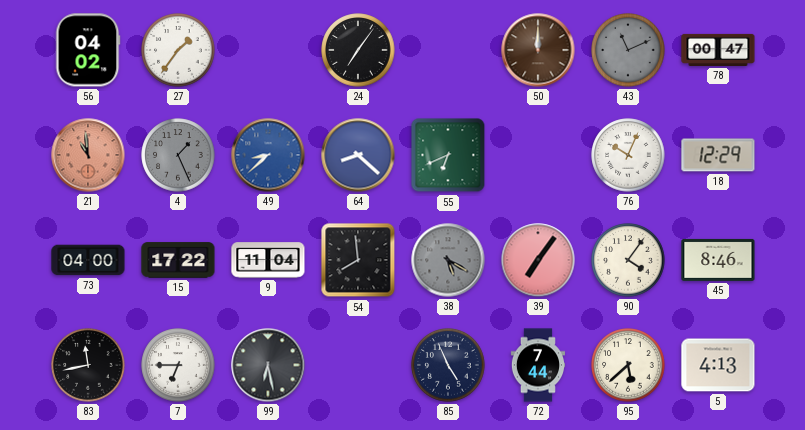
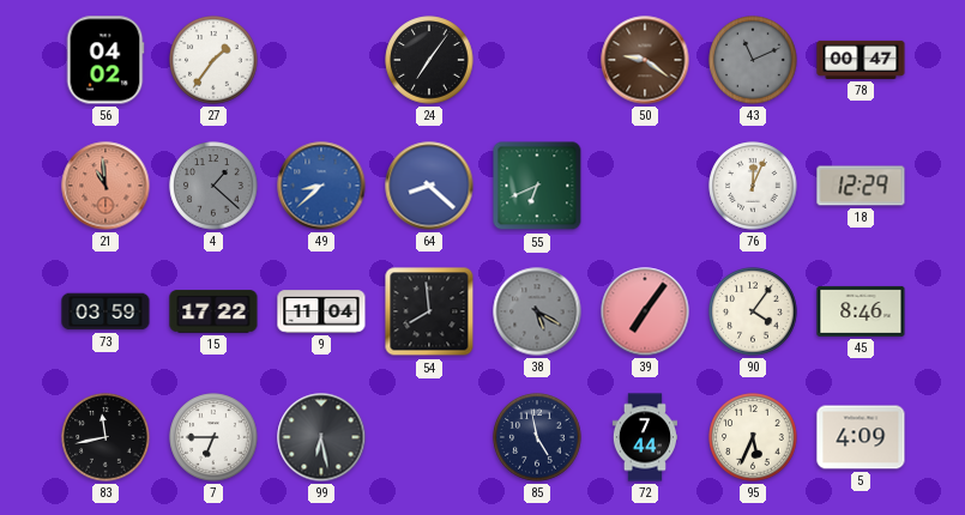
50: 12:00 -> 9:21
4: 1:26 -> 1:22
76: 10:04 -> 12:04
73: 04:00 -> 03:59
85: 4:56 -> 4:58
95: 5:38 -> 5:34
5: 4:13 -> 4:09
